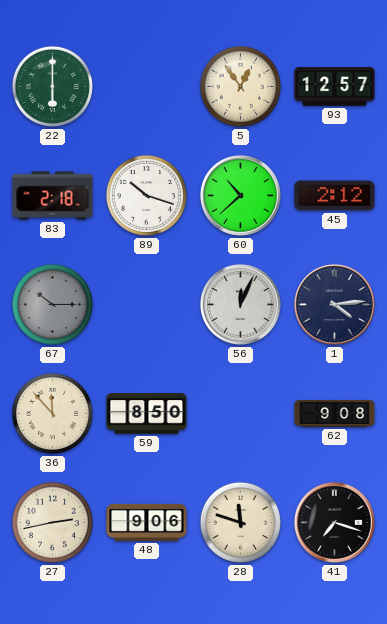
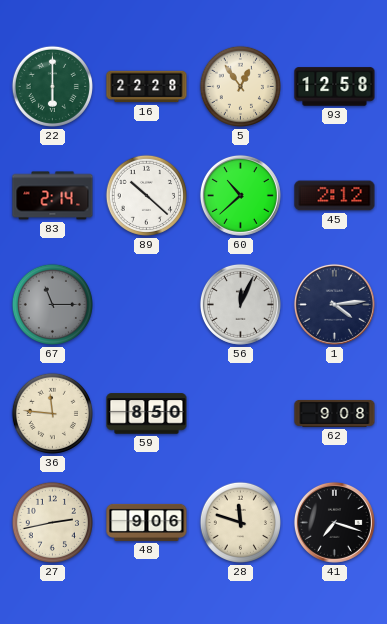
16: none -> 22:28
93: 12:57 -> 12:58
83: 2:18 -> 2:14
89: 10:18 -> 10:22
67: 10:15 -> 11:15
36: 11:53 -> 11:46
